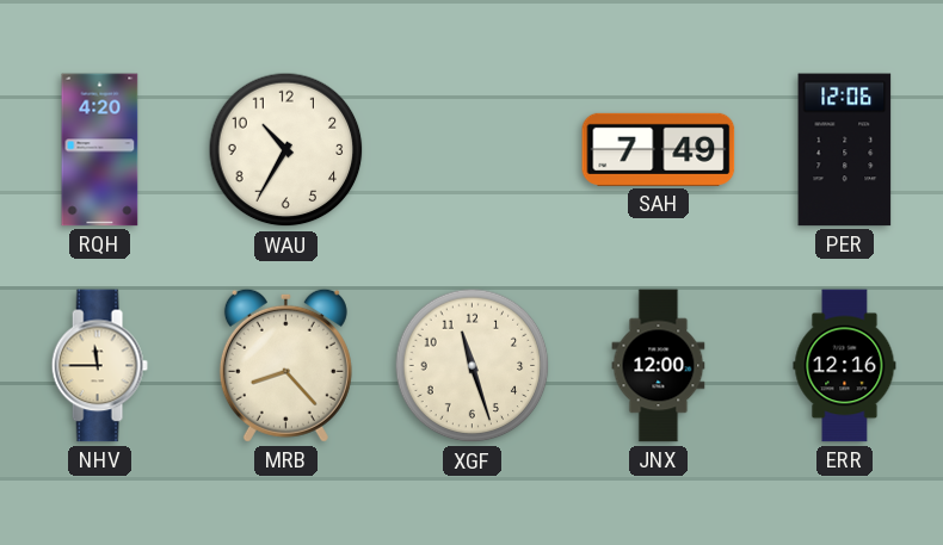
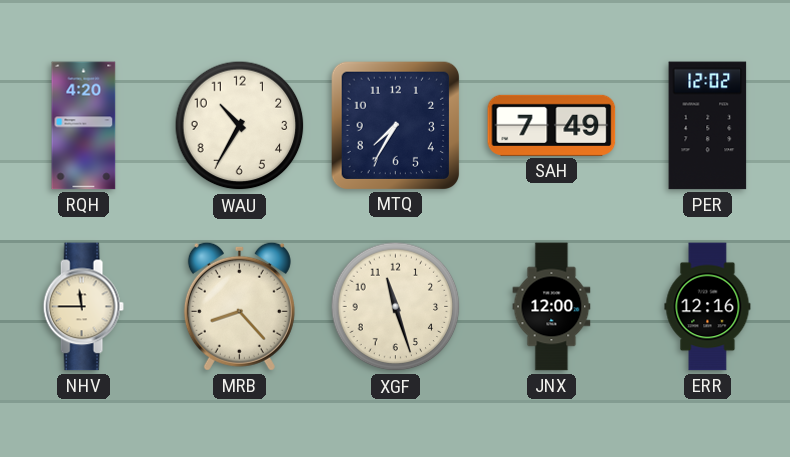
MTQ: none -> 7:35
PER: 12:06 -> 12:02
